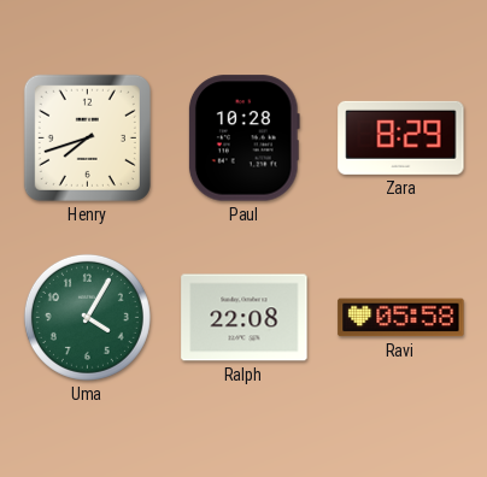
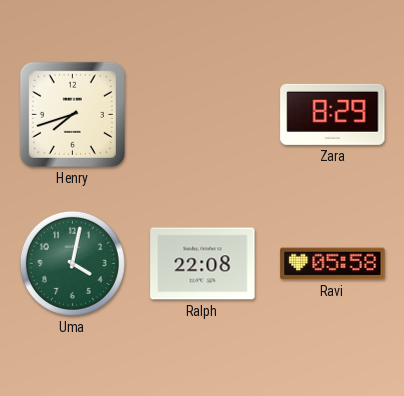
Paul: 10:28 -> none
Uma: 4:05 -> 4:02
